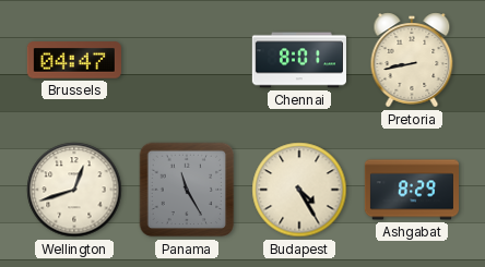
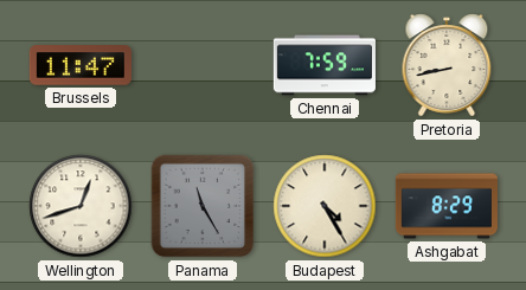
Brussels: 04:47 -> 11:47
Chennai: 8:01 -> 7:59
